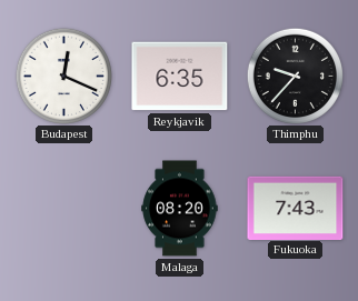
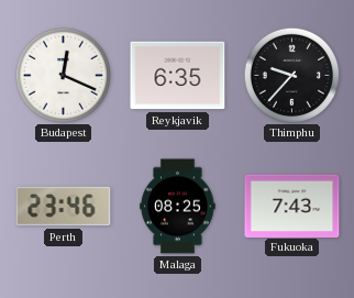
Perth: none -> 23:46
Malaga: 08:20 -> 08:25
